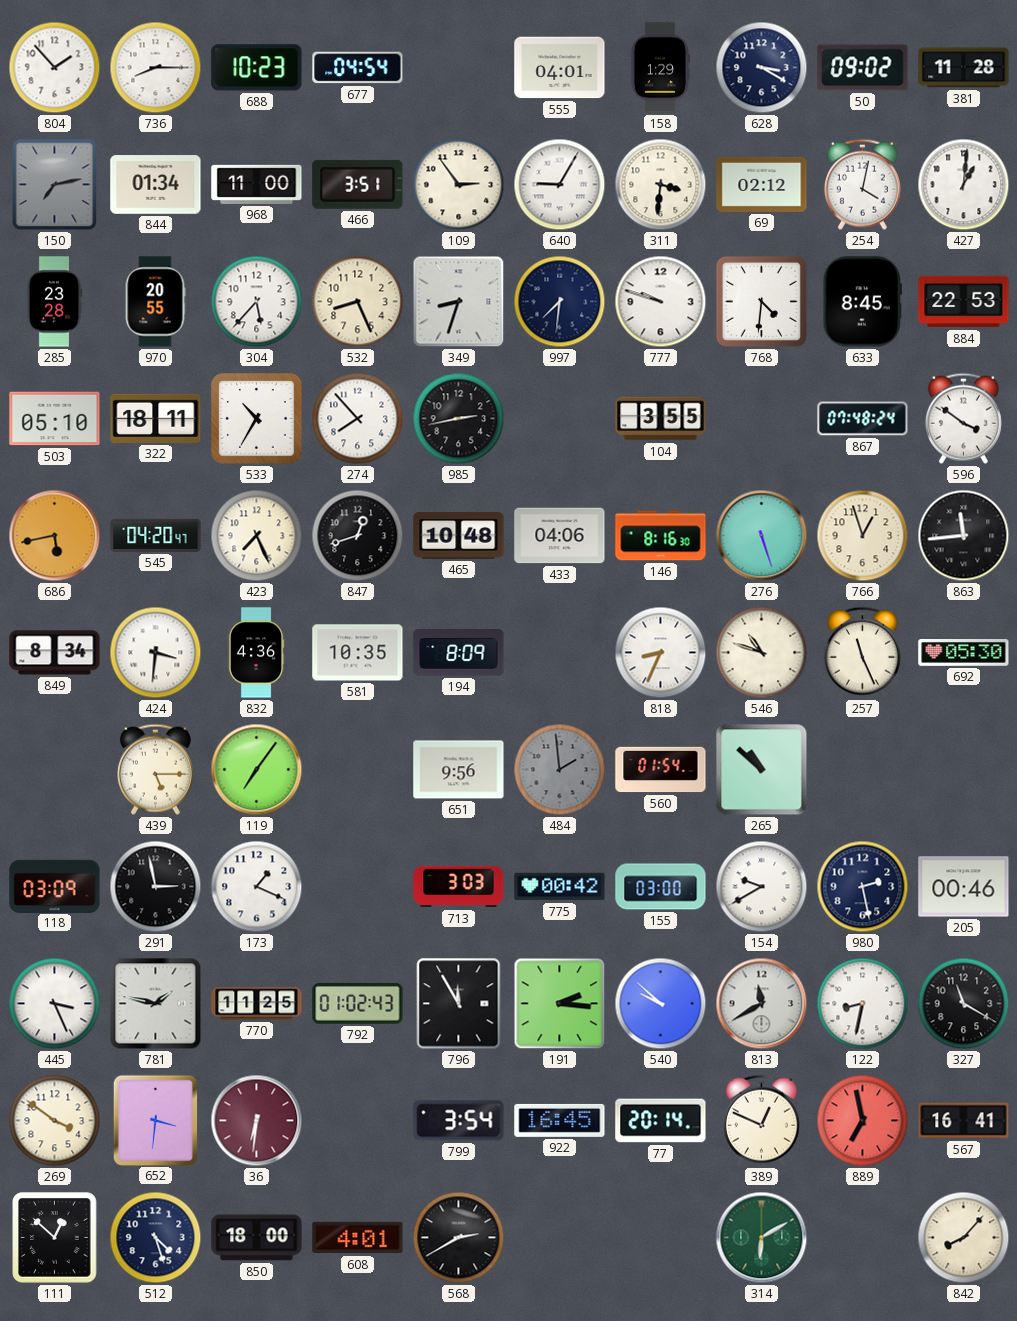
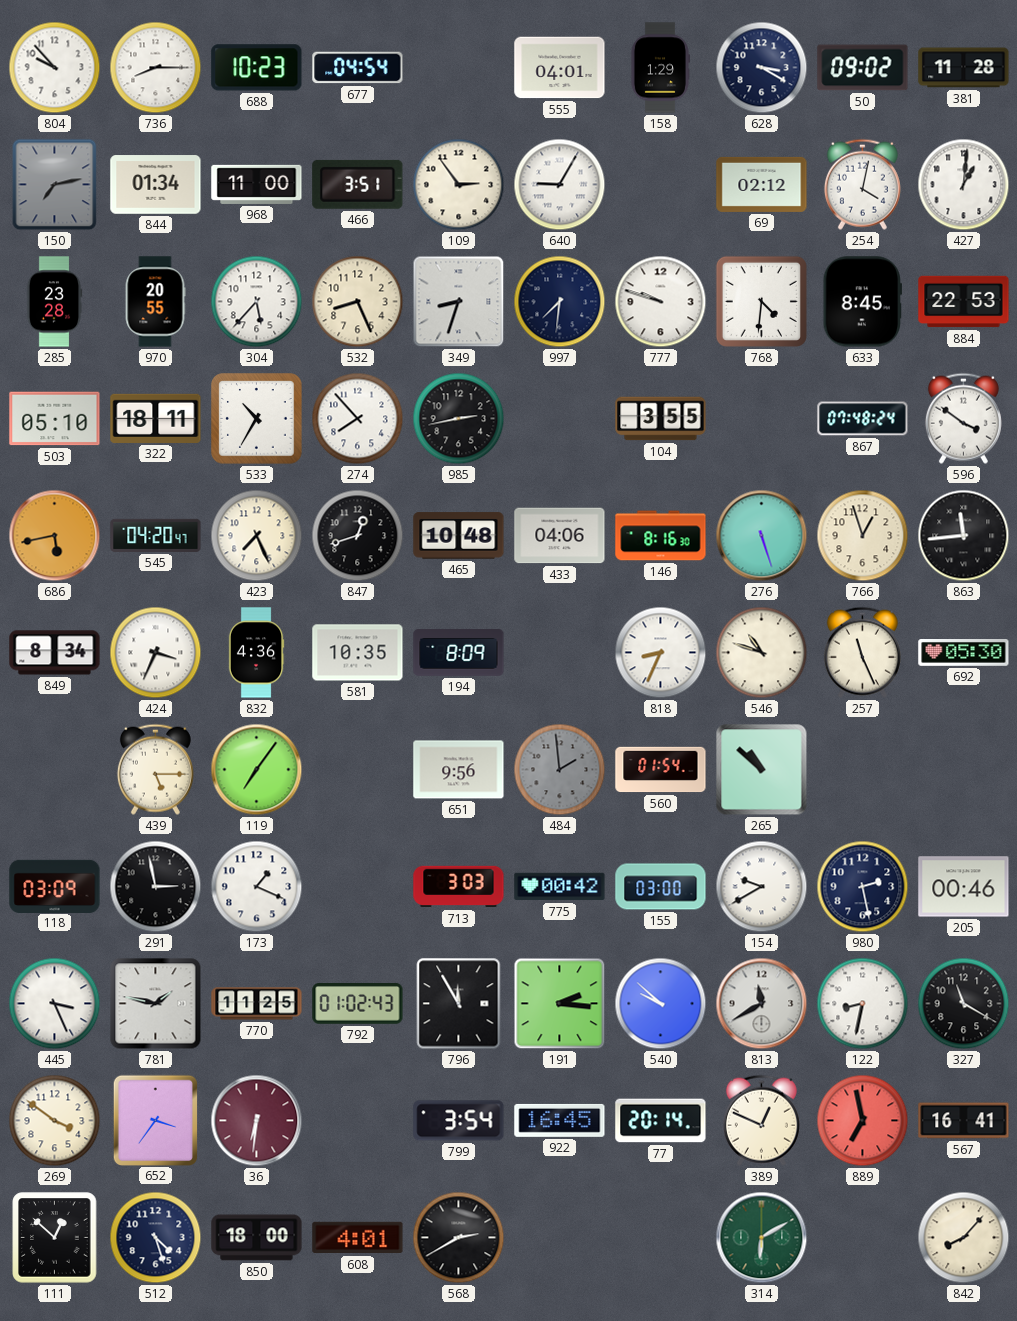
804: 1:53 -> 9:53
311: 3:31 -> none
424: 3:31 -> 3:34
652: 3:31 -> 3:36
